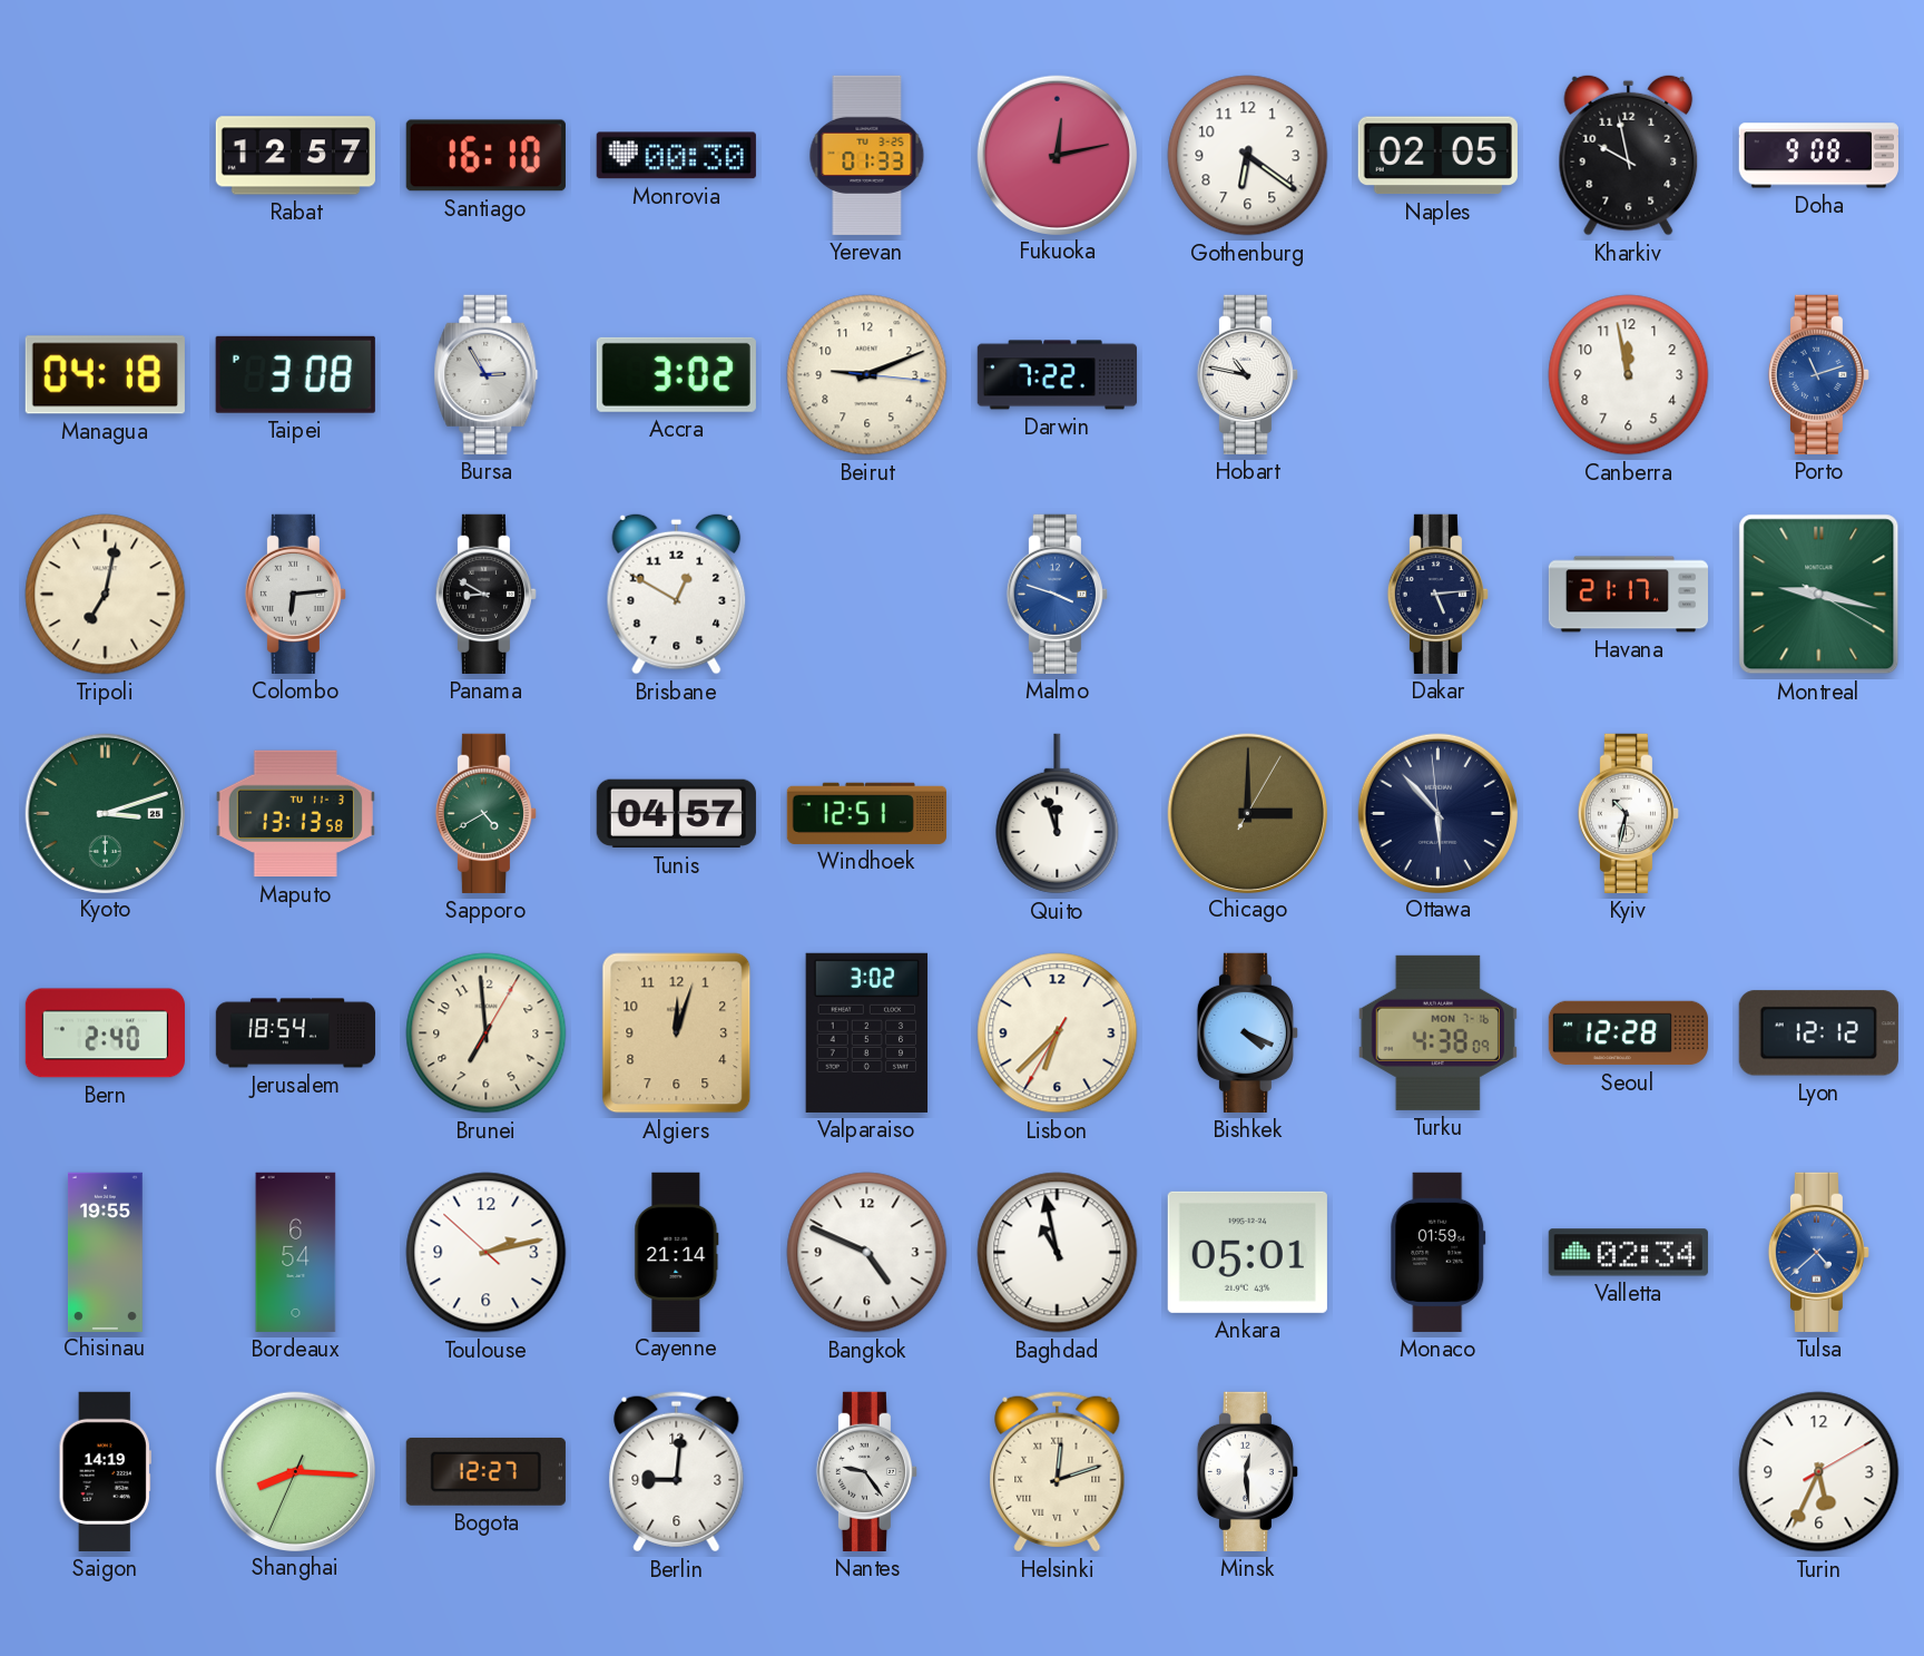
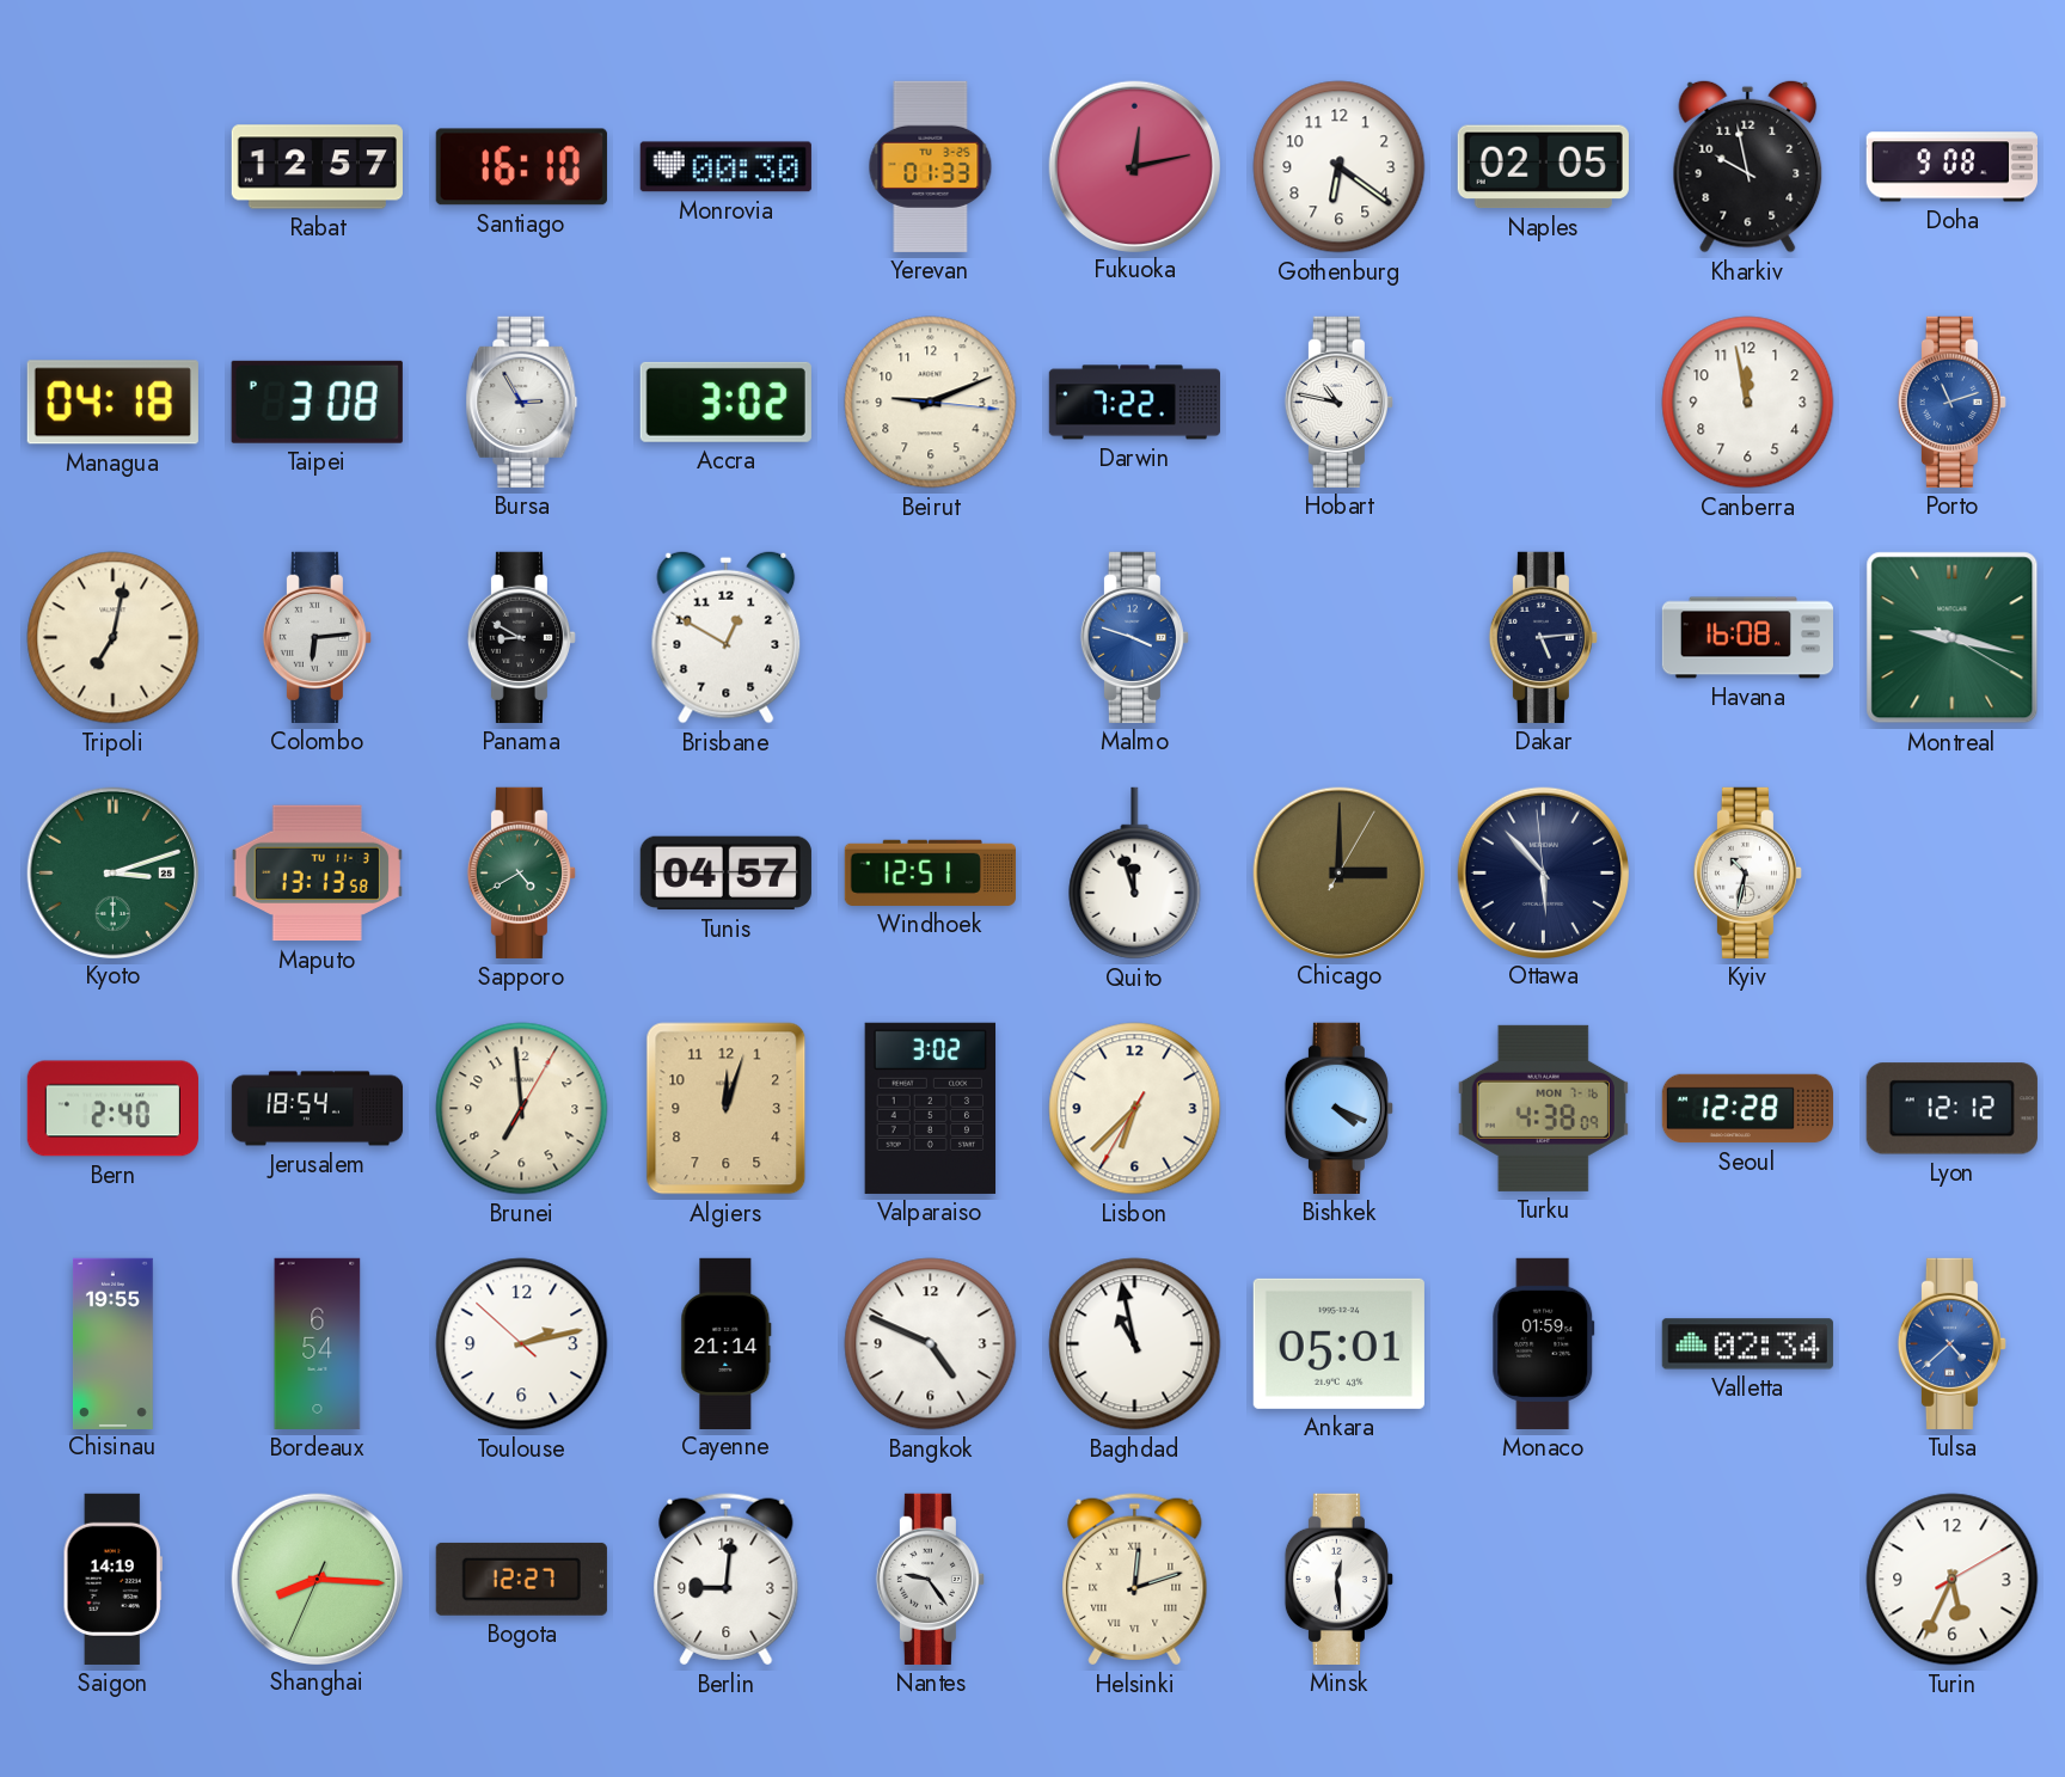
Havana: 21:17 -> 16:08
